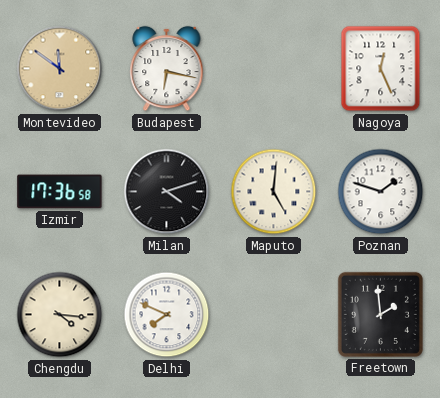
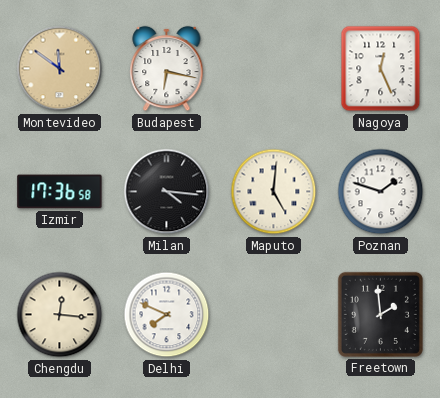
Milan: 4:12 -> 4:16
Chengdu: 4:16 -> 12:16
